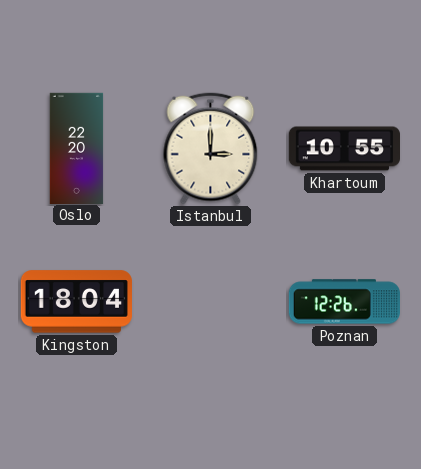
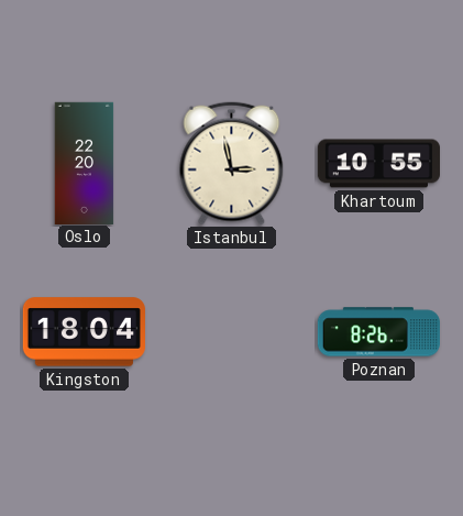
Istanbul: 3:00 -> 2:58
Poznan: 12:26 -> 8:26
